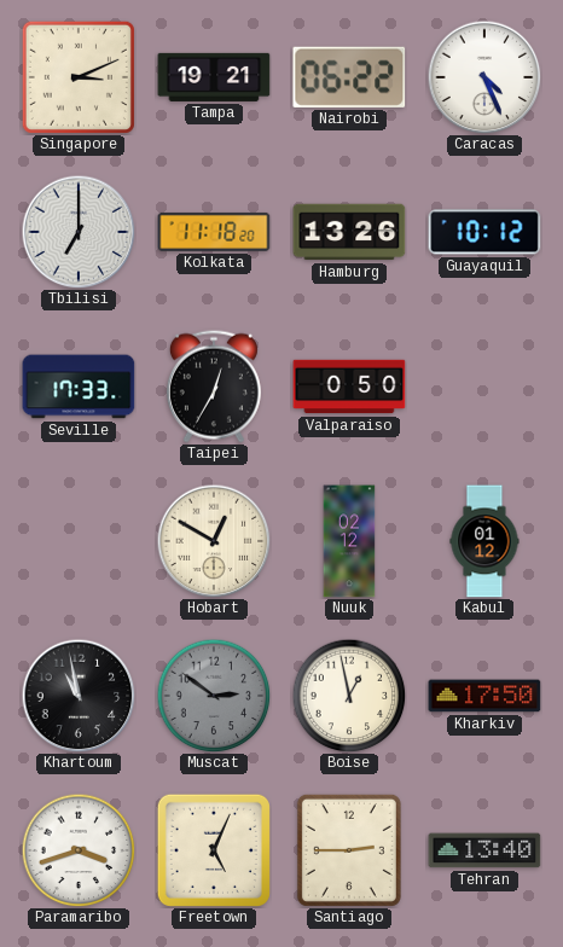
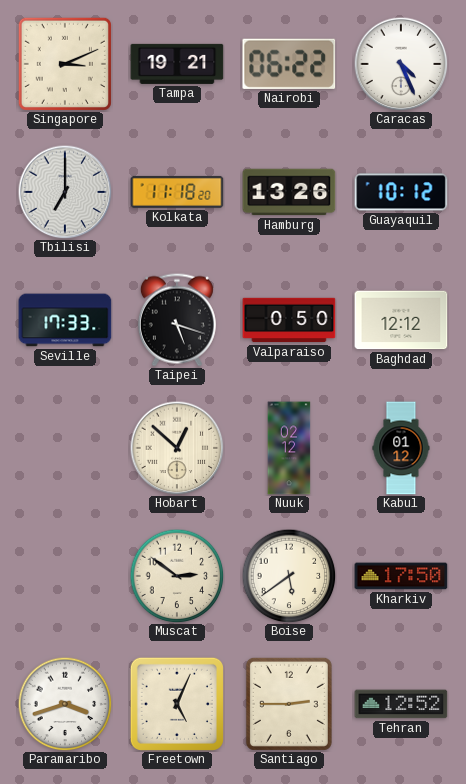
Taipei: 12:35 -> 5:18
Baghdad: none -> 12:12
Hobart: 12:50 -> 12:52
Khartoum: 10:58 -> none
Muscat dial: grey -> cream
Boise: 12:58 -> 5:39
Tehran: 13:40 -> 12:52
